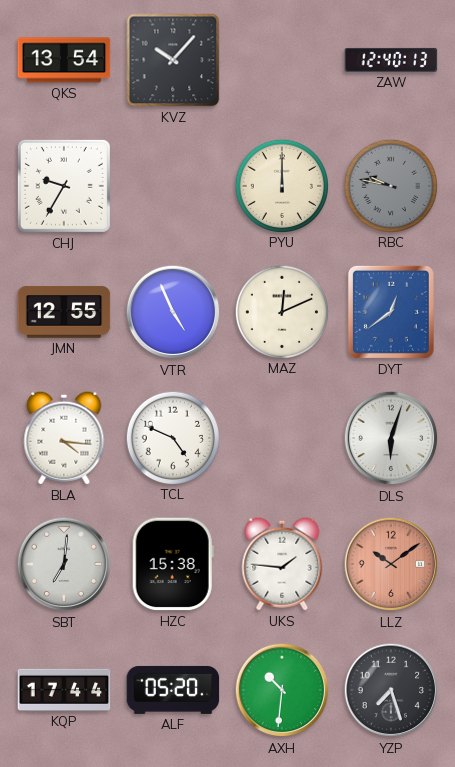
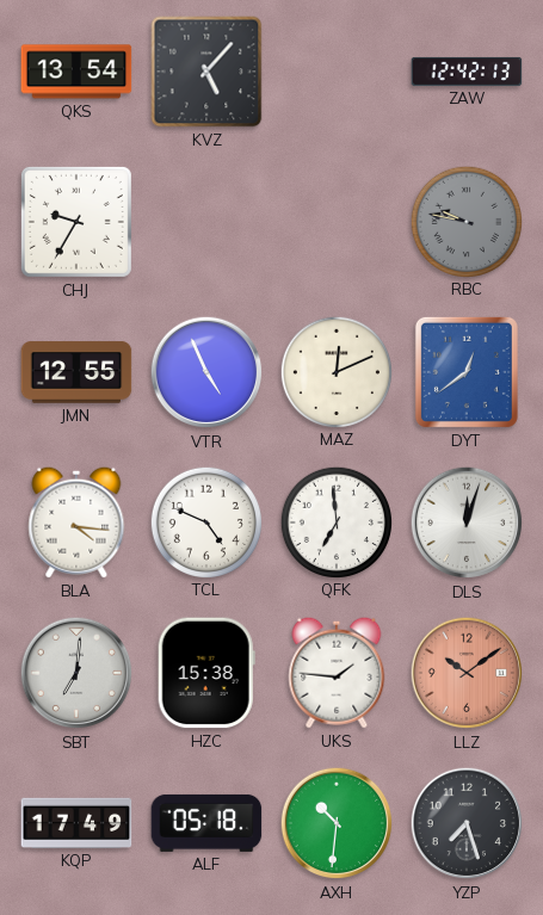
KVZ: 10:07 -> 5:07
ZAW: 12:40 -> 12:42
PYU: 12:00 -> none
QFK: none -> 6:59
DLS: 6:03 -> 12:03
KQP: 17:44 -> 17:49
ALF: 05:20 -> 05:18
